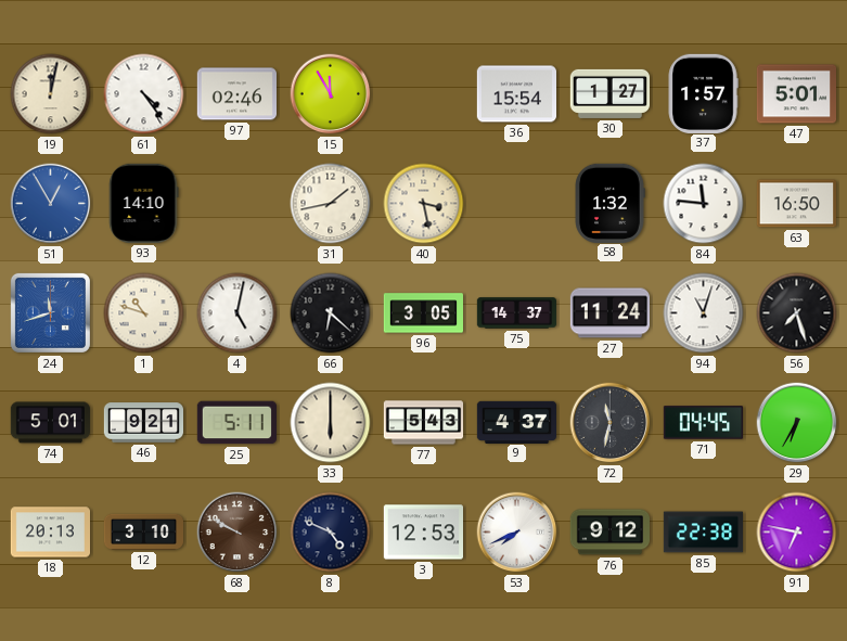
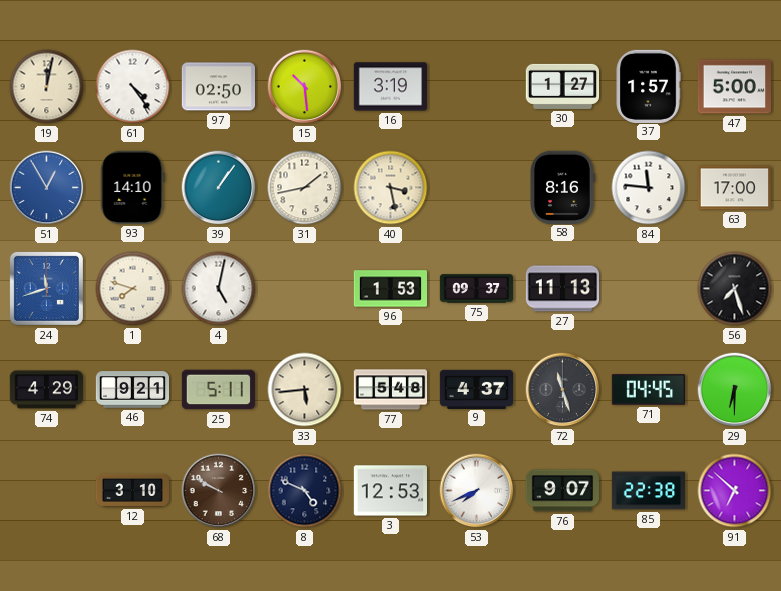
97: 02:46 -> 02:50
15: 11:55 -> 10:29
16: none -> 3:19
36: 15:54 -> none
47: 5:01 -> 5:00
39: none -> 1:06
58: 1:32 -> 8:16
63: 16:50 -> 17:00
1: 10:48 -> 7:48
66: 6:22 -> none
96: 3:05 -> 1:53
75: 14:37 -> 09:37
27: 11:24 -> 11:13
94: 11:03 -> none
74: 5:01 -> 4:29
33: 6:00 -> 5:44
77: 5:43 -> 5:48
72: 11:32 -> 11:27
29: 6:35 -> 6:30
18: 20:13 -> none
76: 9:12 -> 9:07
91: 6:47 -> 6:52
